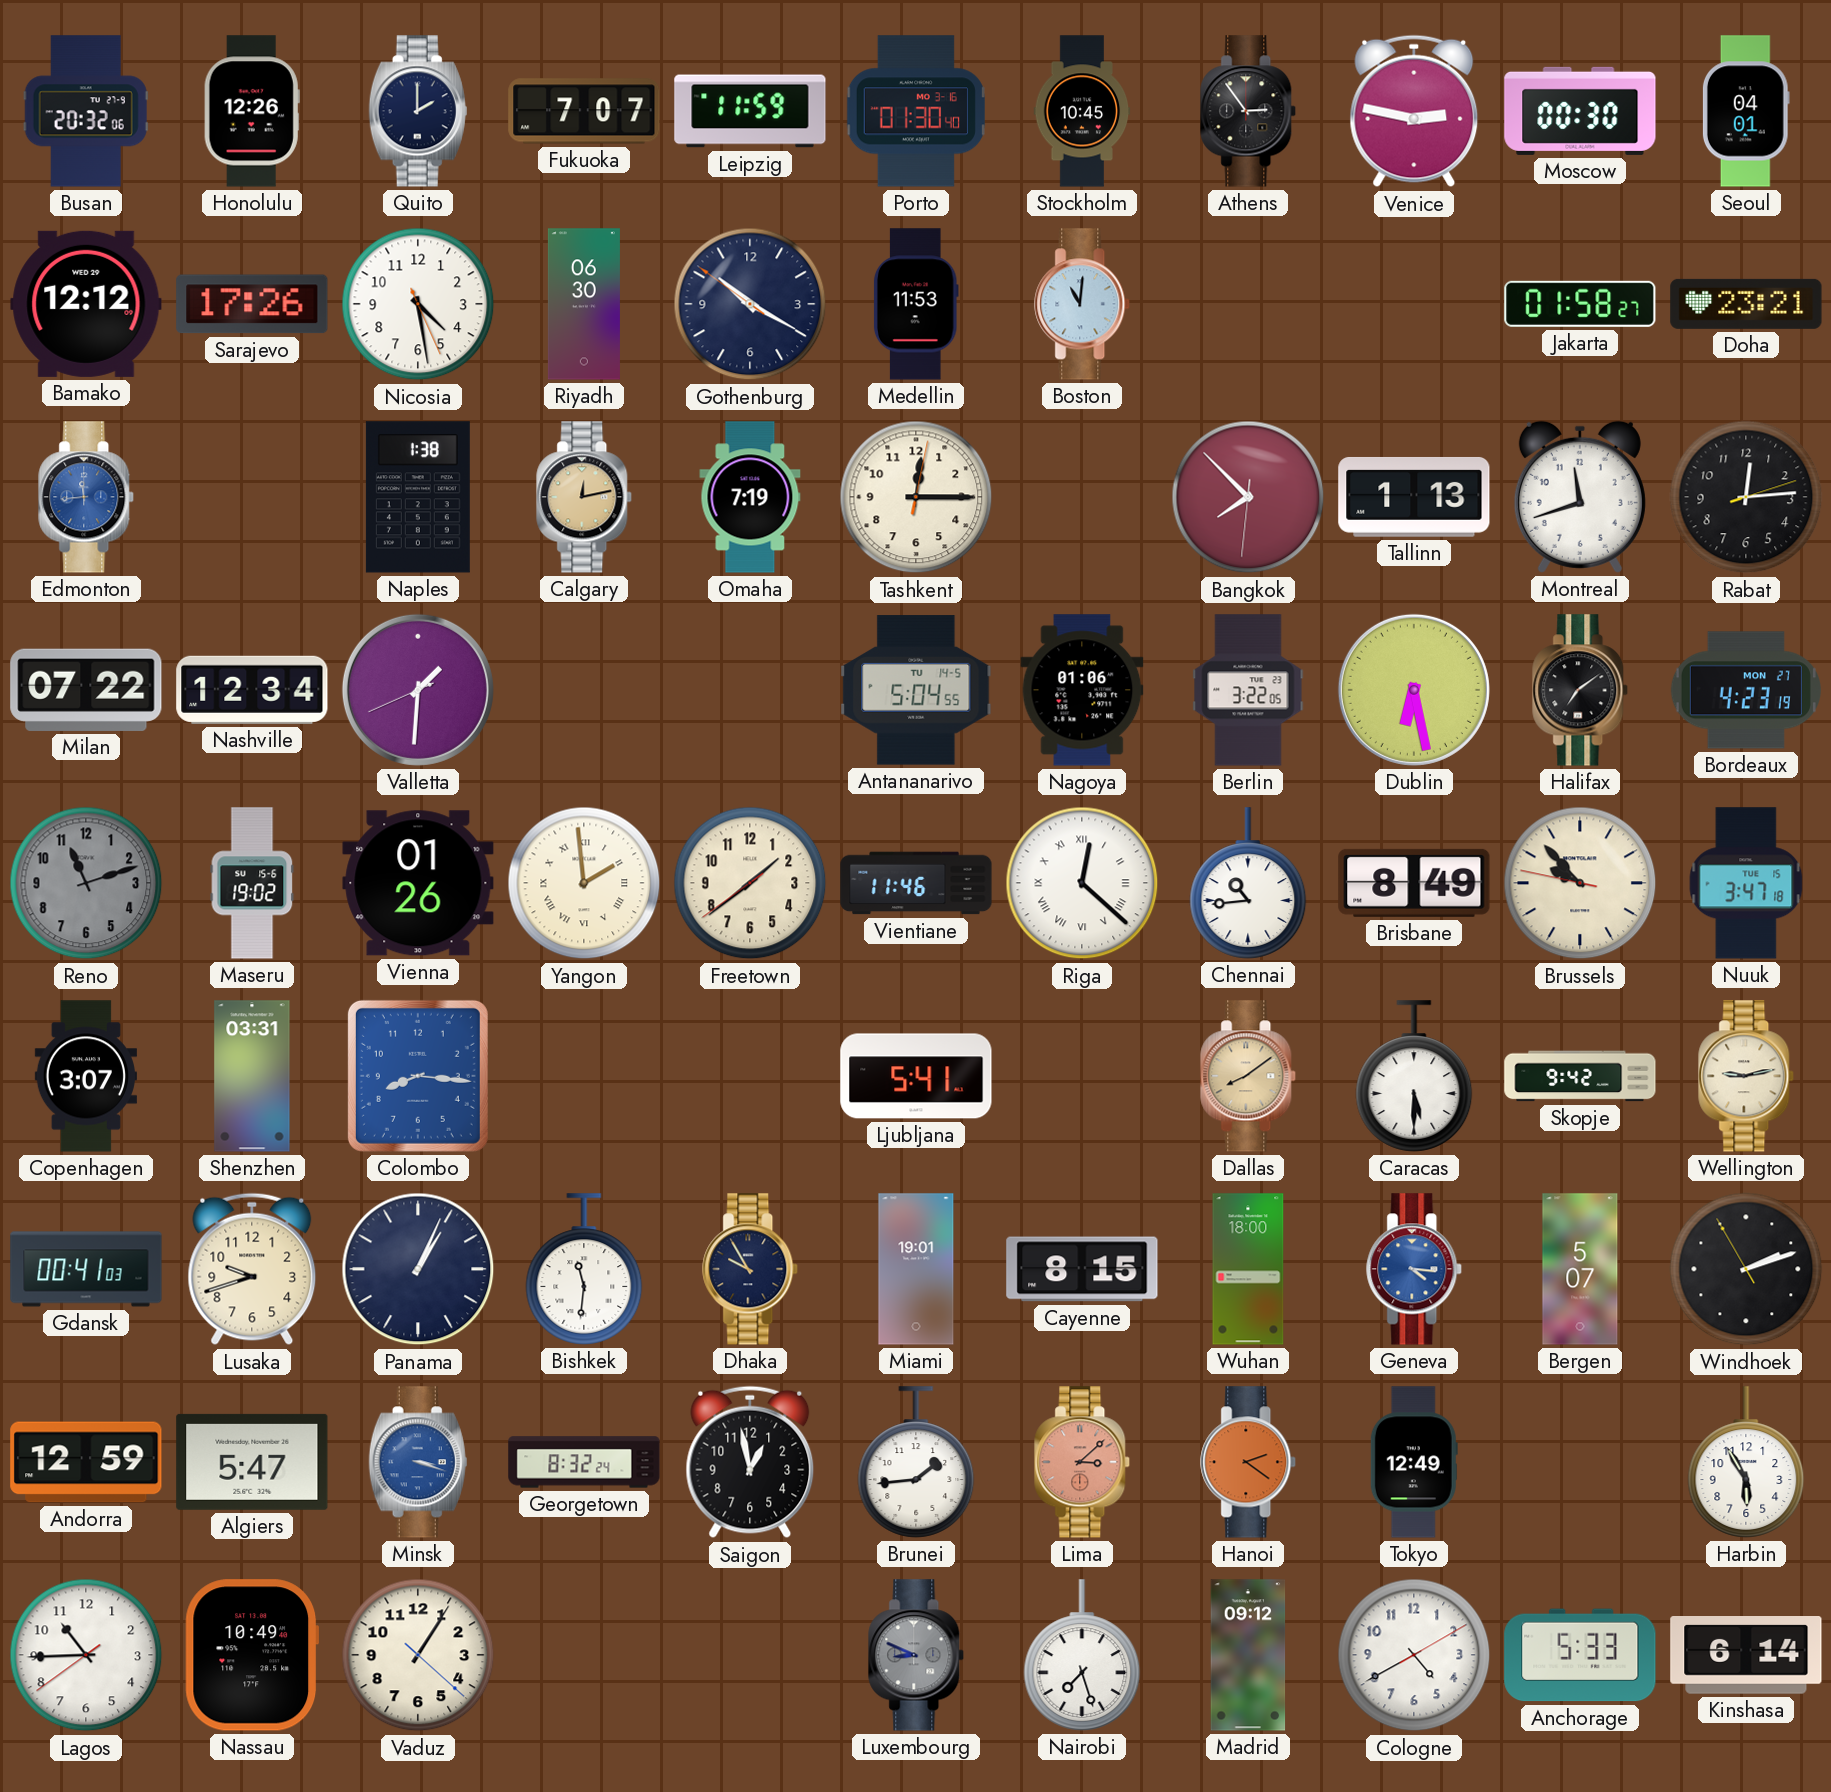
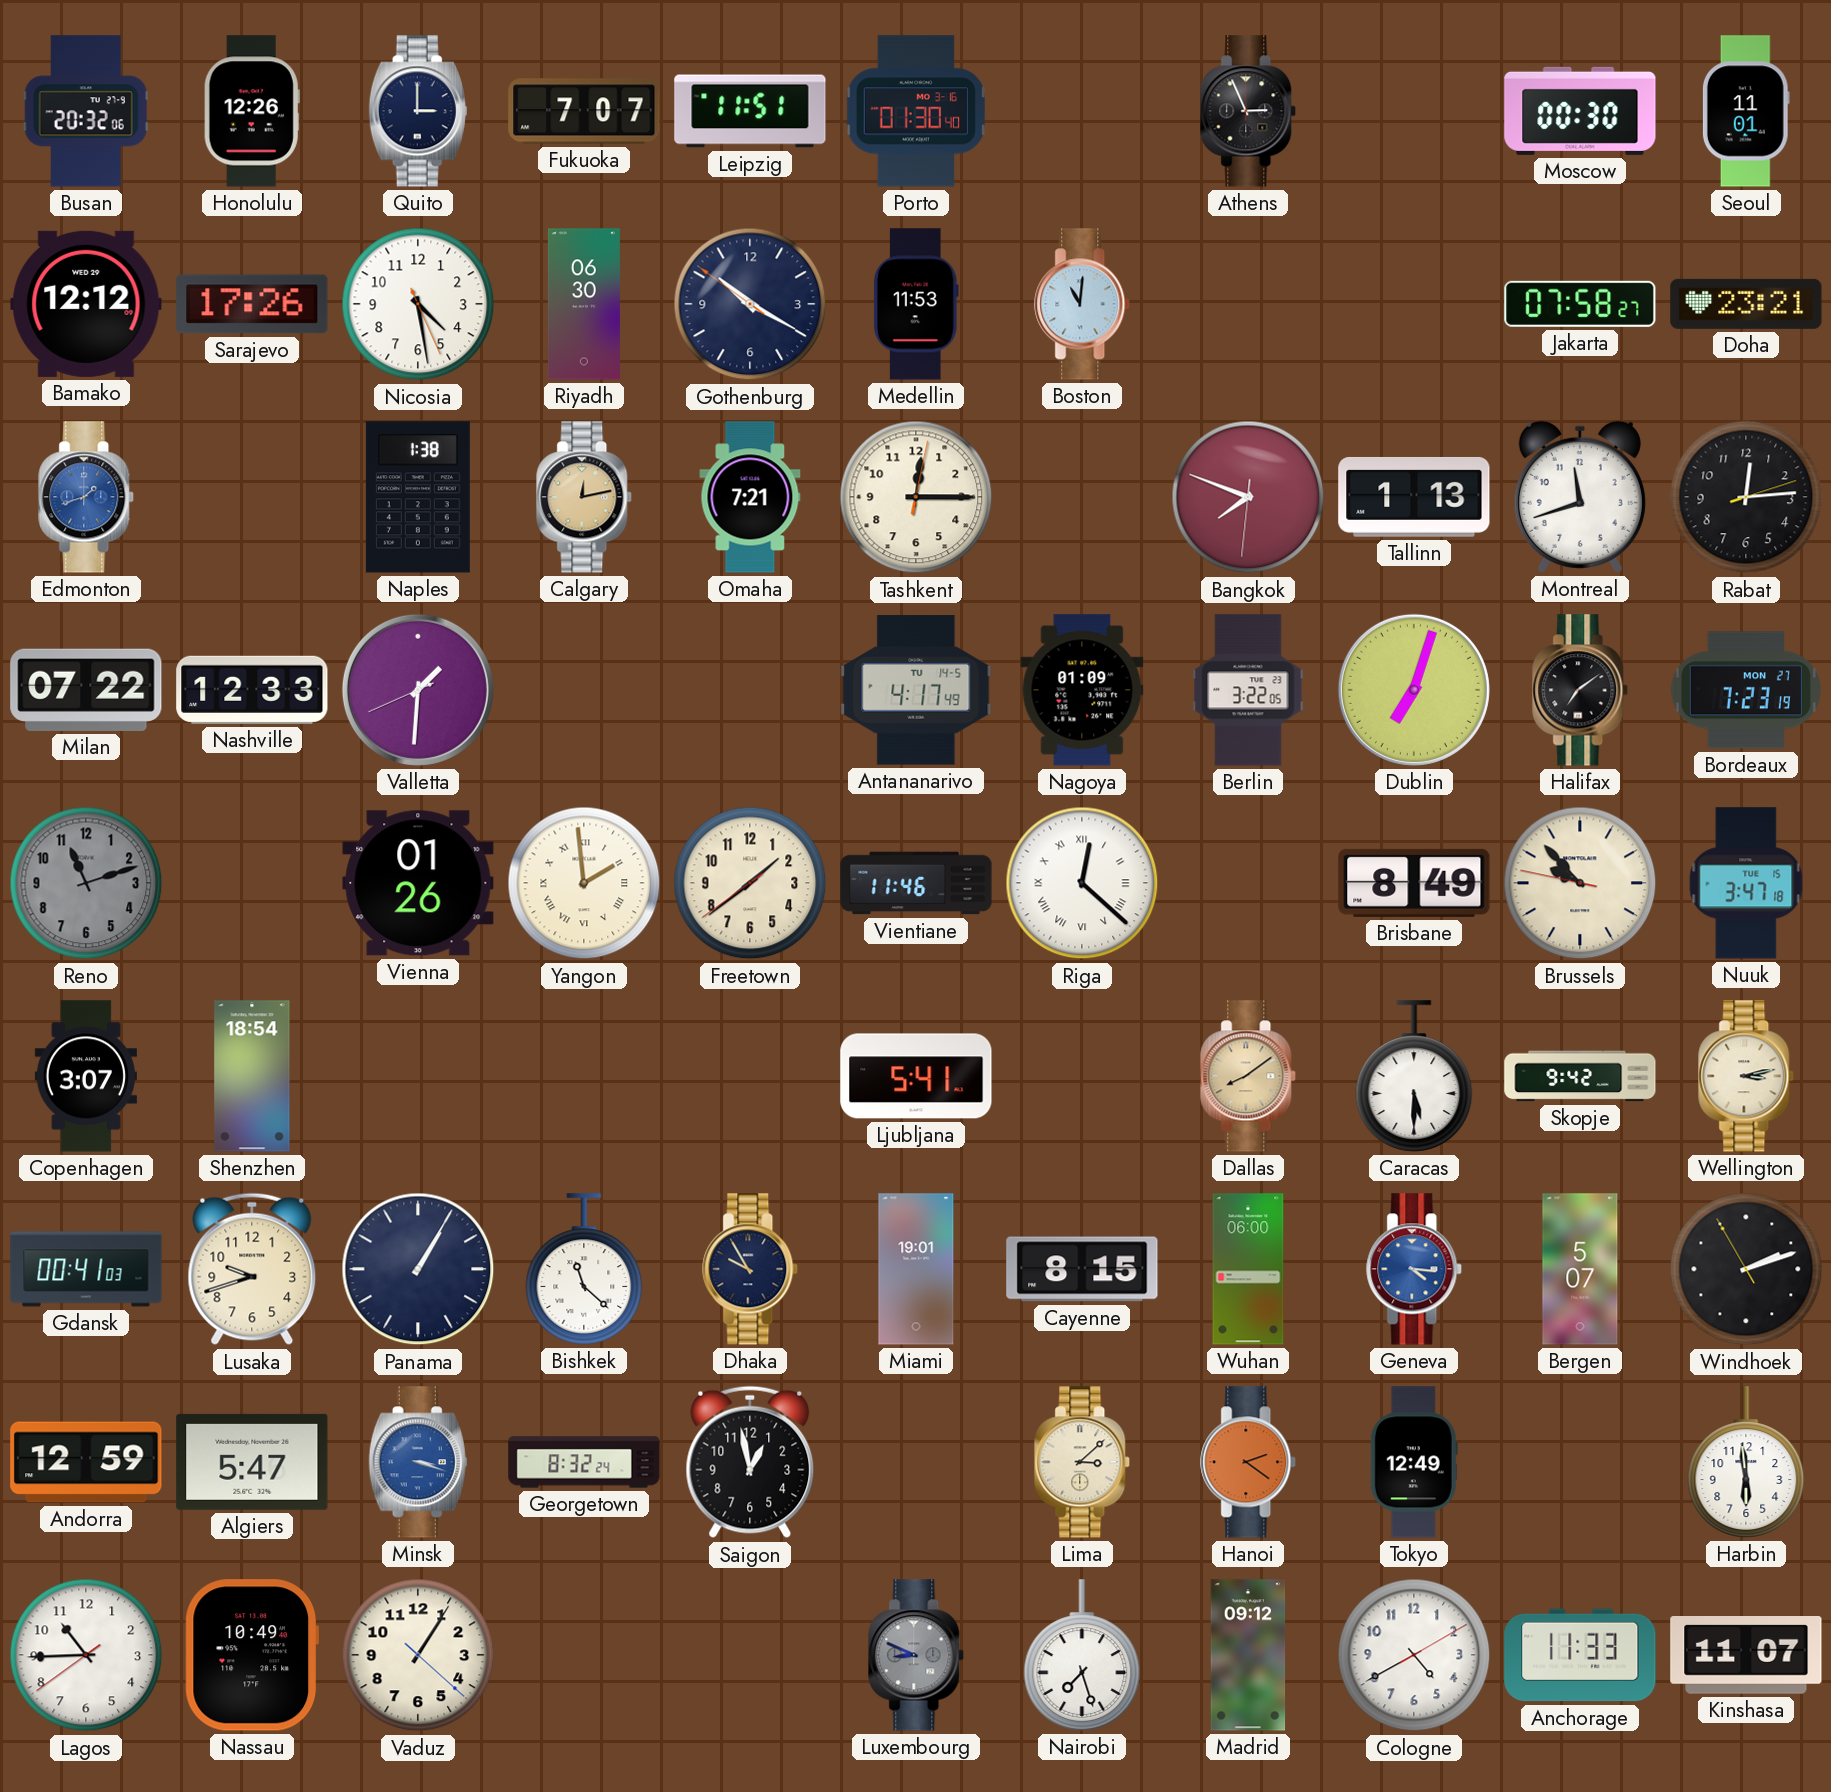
Quito: 2:00 -> 3:00
Leipzig: 11:59 -> 11:51
Stockholm: 10:45 -> none
Athens: 2:54 -> 2:56
Venice: 2:47 -> none
Seoul: 04:01 -> 11:01
Jakarta: 01:58 -> 07:58
Edmonton: 11:44 -> 1:42
Omaha: 7:19 -> 7:21
Bangkok: 7:52 -> 7:48
Nashville: 12:34 -> 12:33
Antananarivo: 5:04 -> 4:17
Nagoya: 01:06 -> 01:09
Dublin: 6:28 -> 7:03
Bordeaux: 4:23 -> 7:23
Maseru: 19:02 -> none
Chennai: 10:44 -> none
Shenzhen: 03:31 -> 18:54
Colombo: 8:16 -> none
Wellington: 9:13 -> 3:13
Panama: 1:04 -> 1:05
Bishkek: 11:31 -> 11:22
Wuhan: 18:00 -> 06:00
Brunei: 1:44 -> none
Lima dial: salmon -> cream
Harbin: 5:55 -> 5:59
Anchorage: 5:33 -> 11:33
Kinshasa: 6:14 -> 11:07
